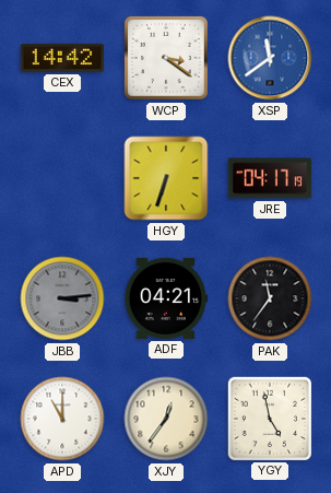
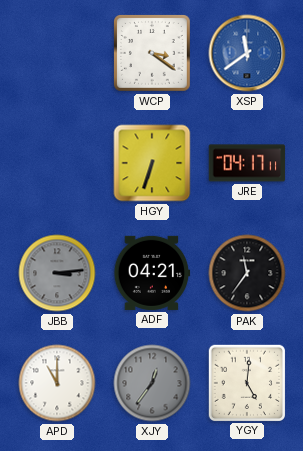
CEX: 14:42 -> none
JRE: 04:17:19 -> 04:17:11
XJY dial: cream -> grey
YGY: 4:58 -> 5:01
